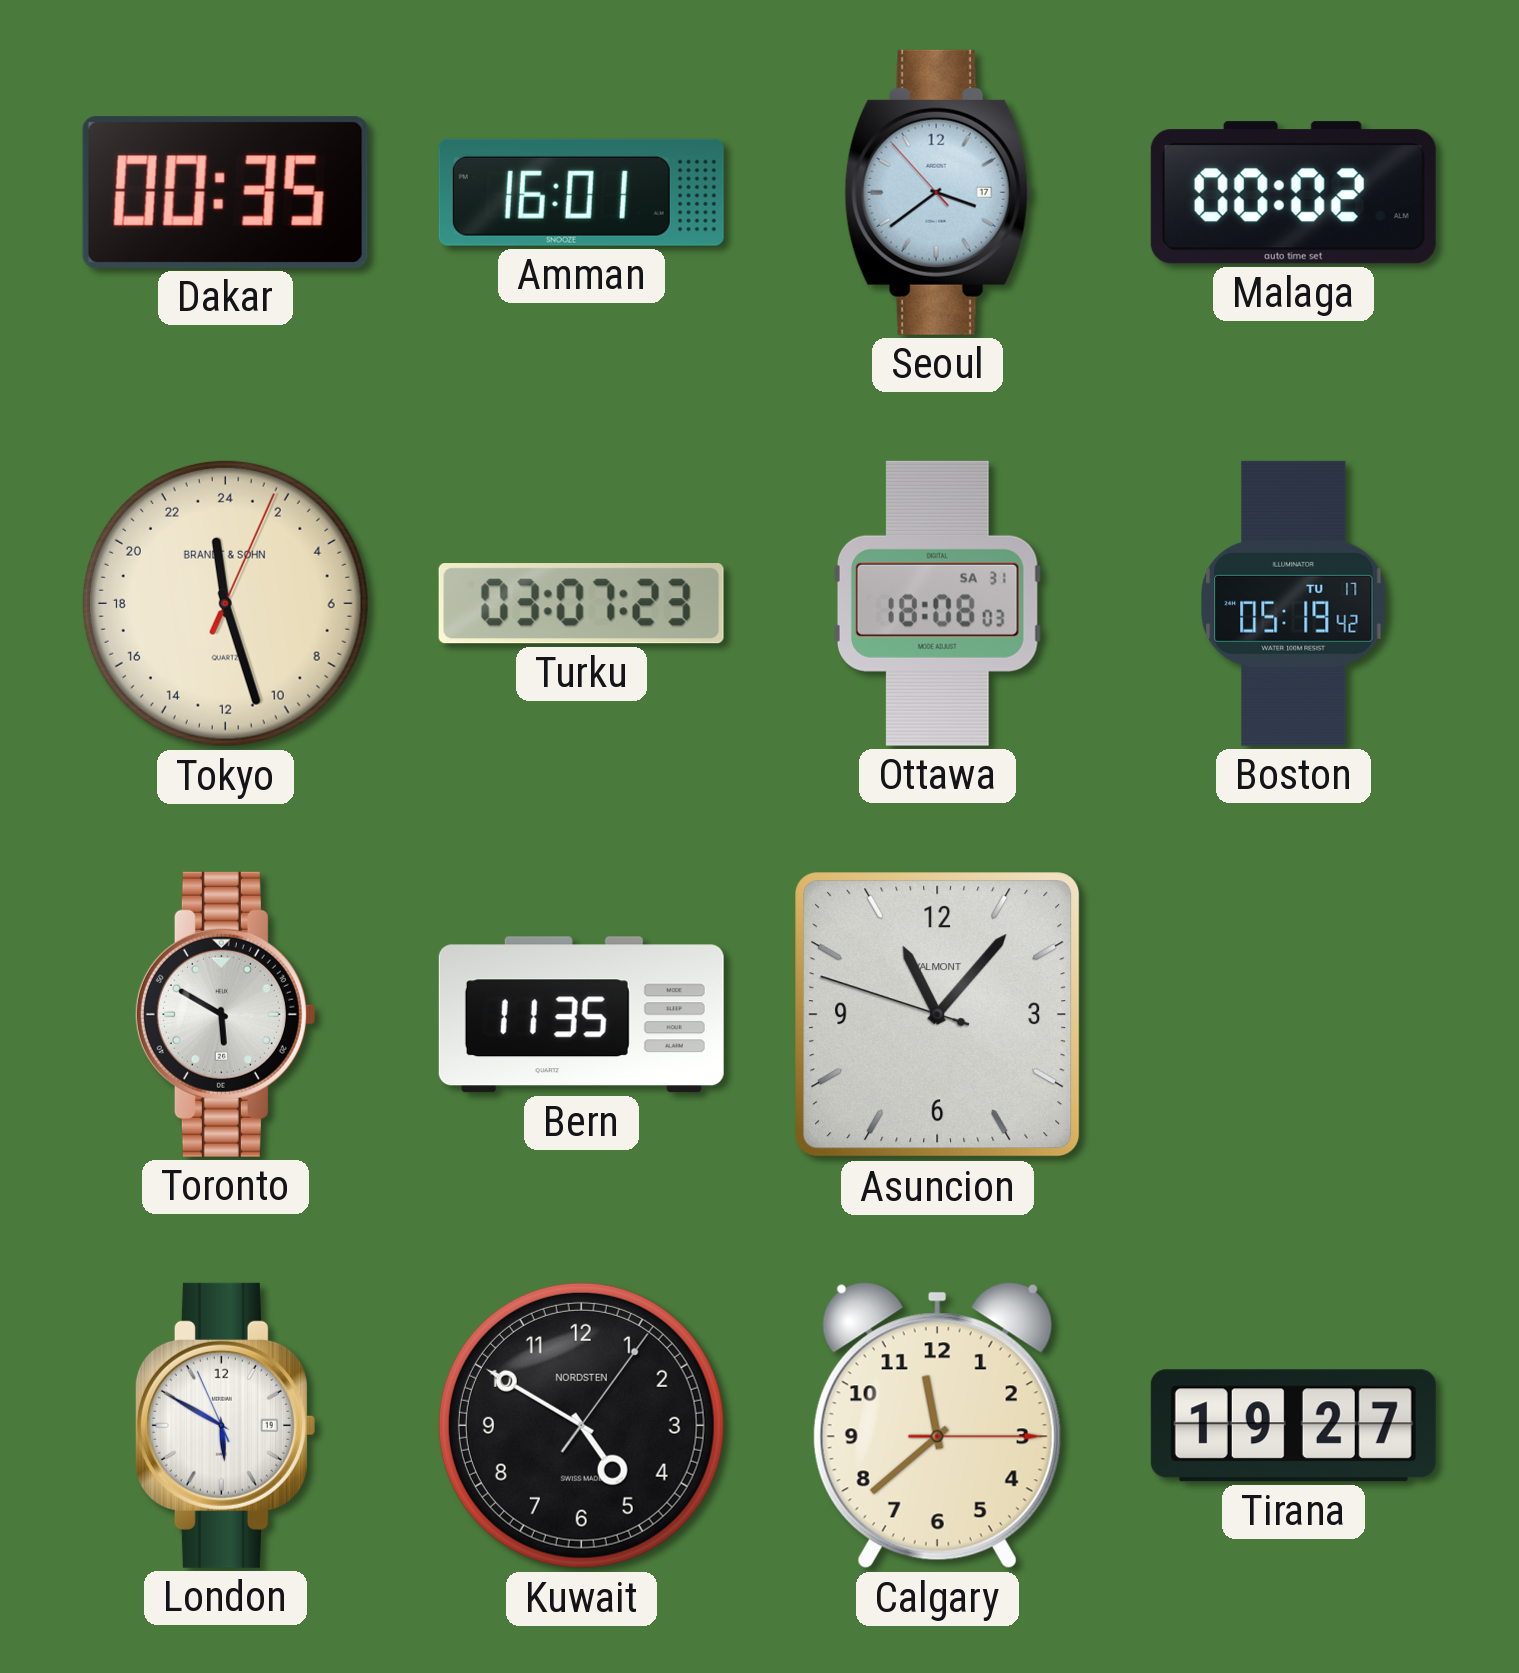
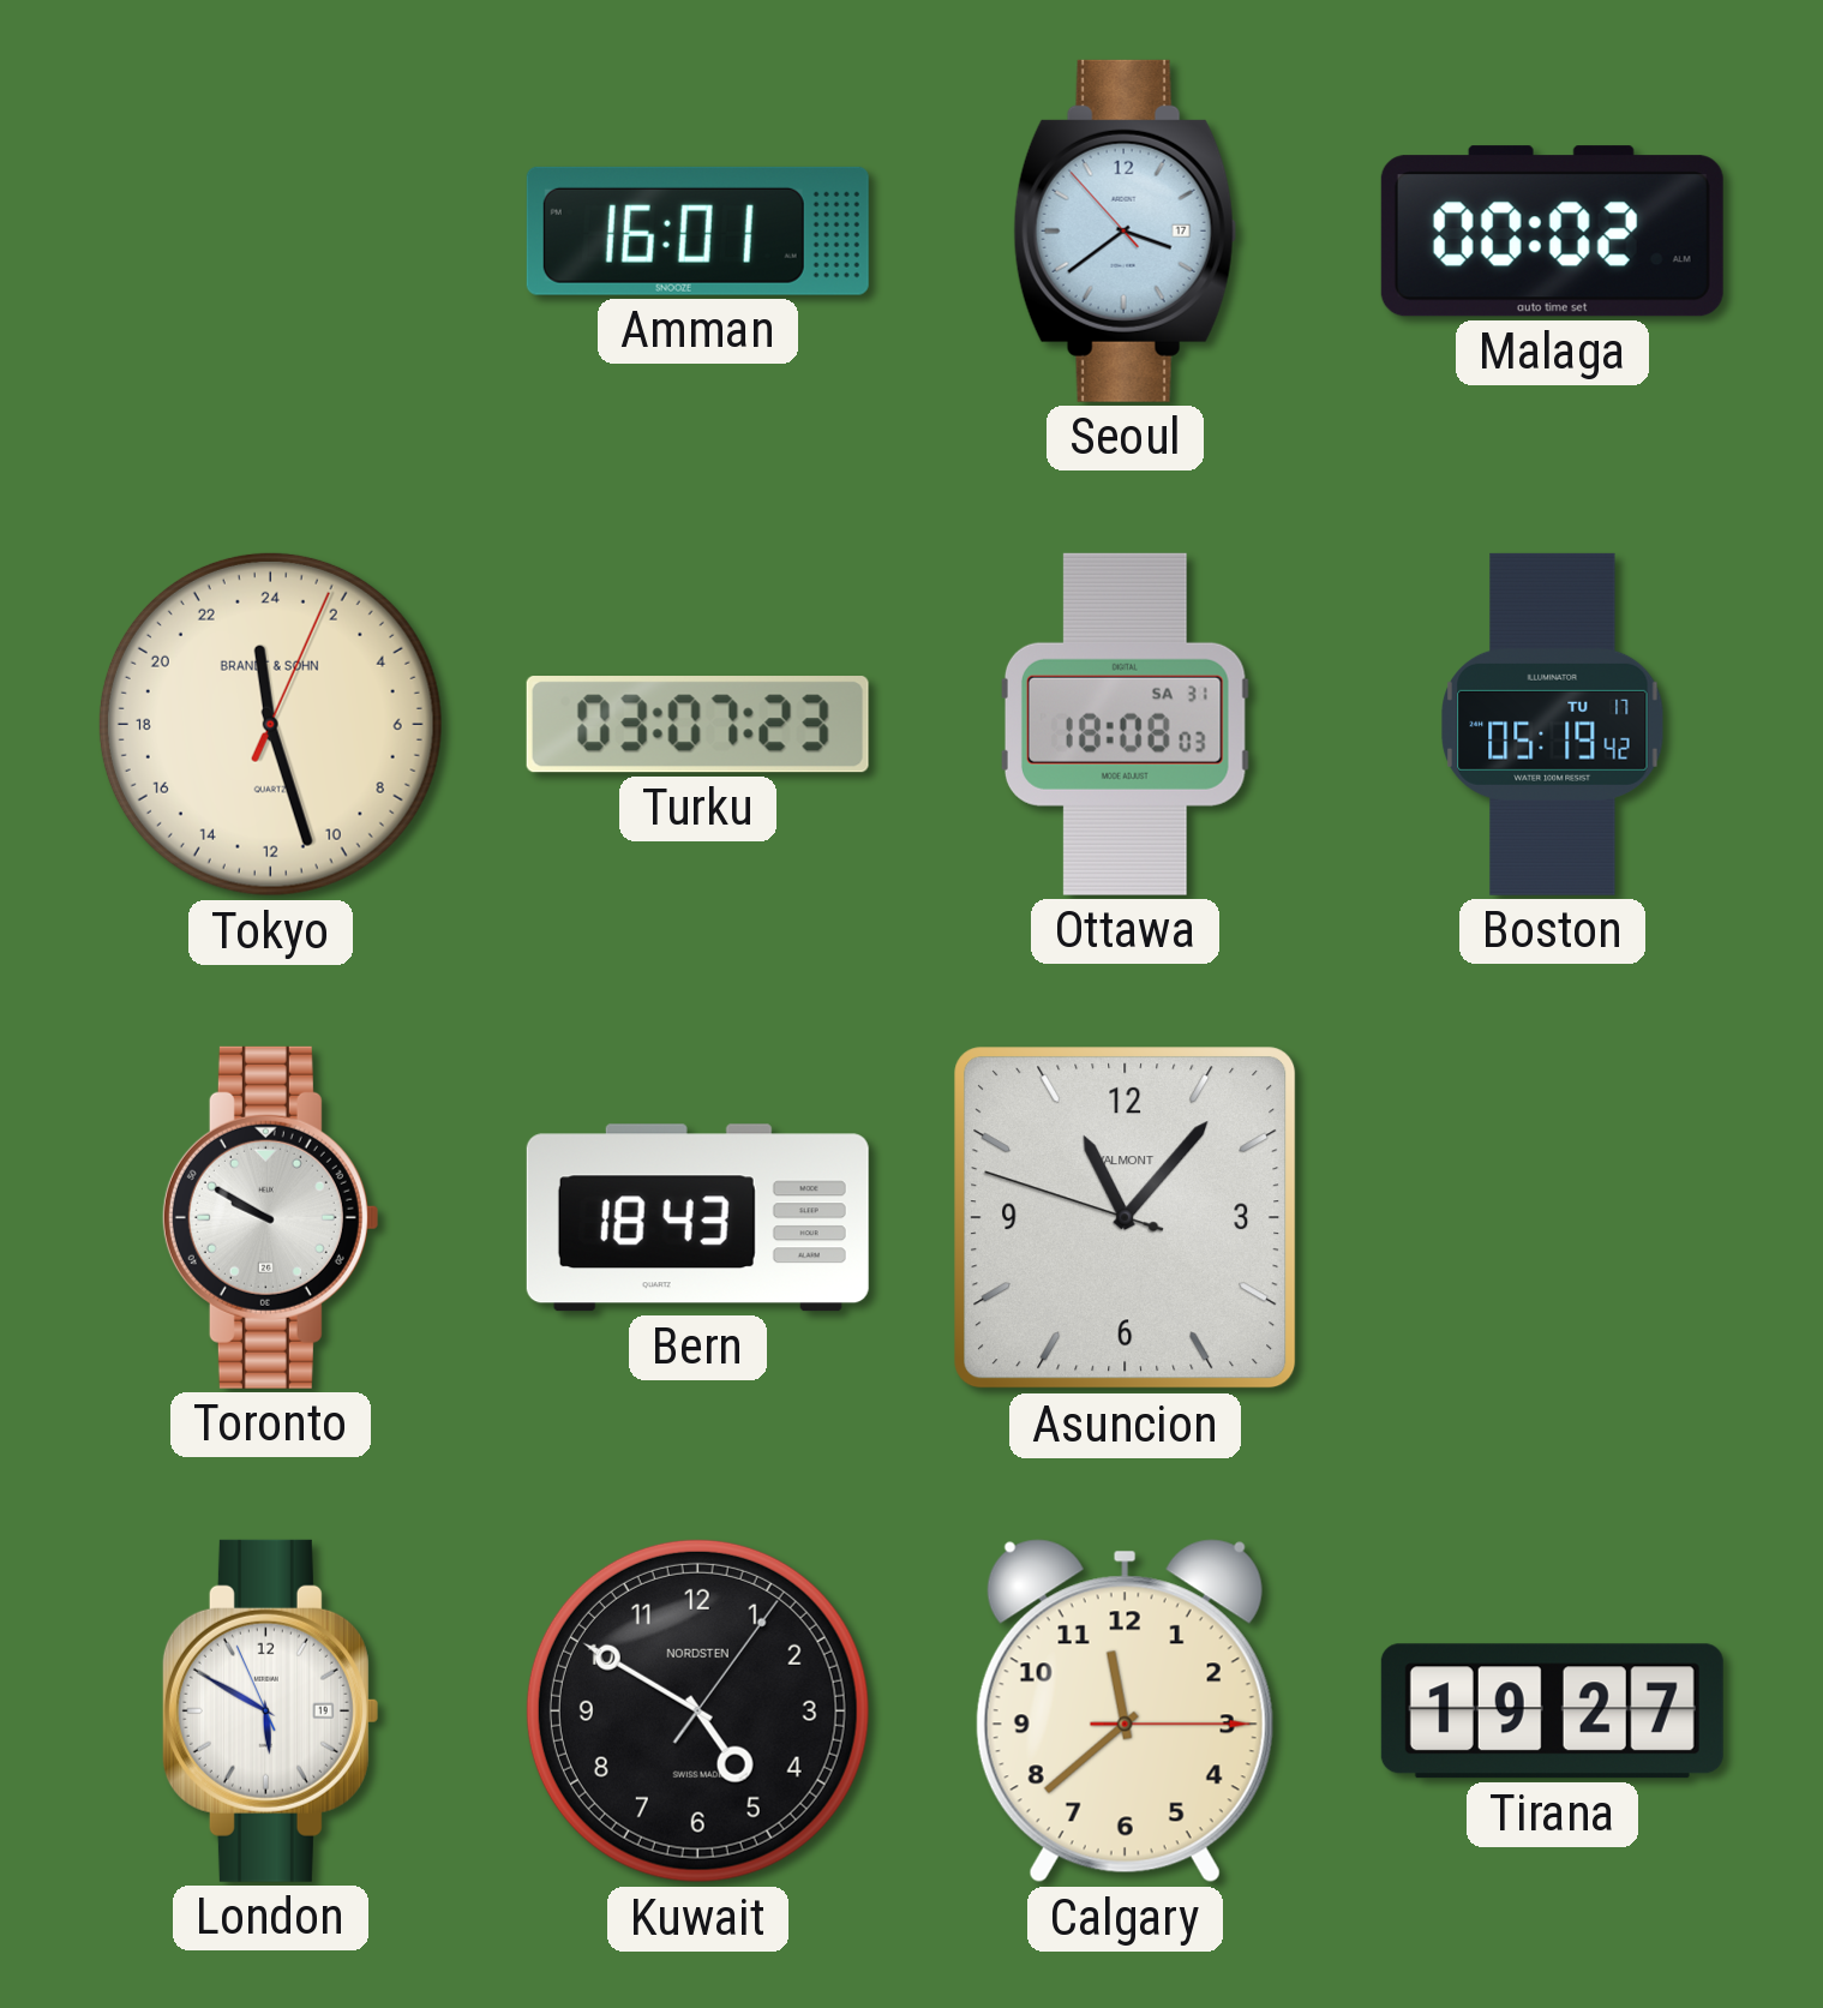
Dakar: 00:35 -> none
Toronto: 5:50 -> 9:50
Bern: 11:35 -> 18:43
